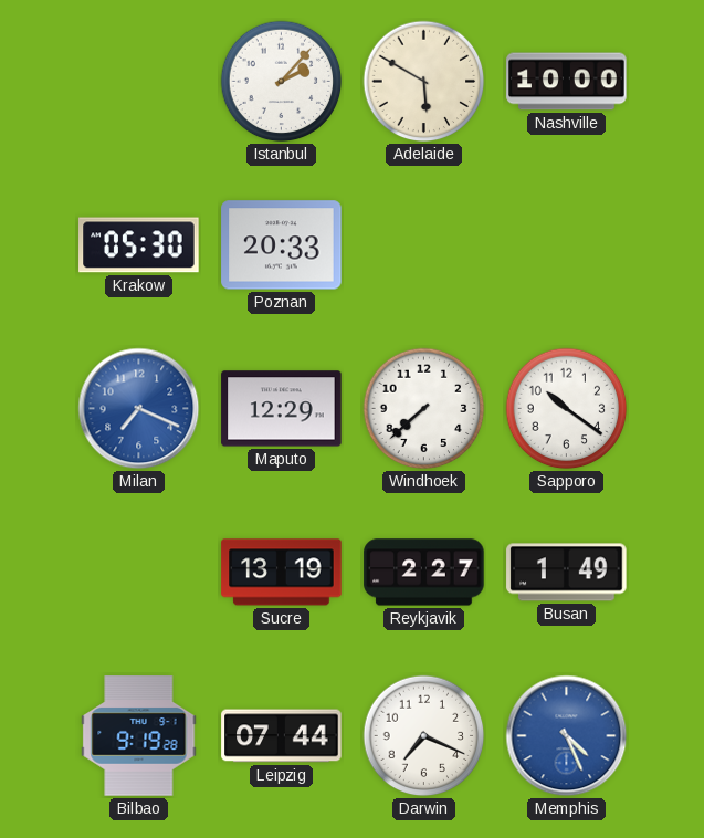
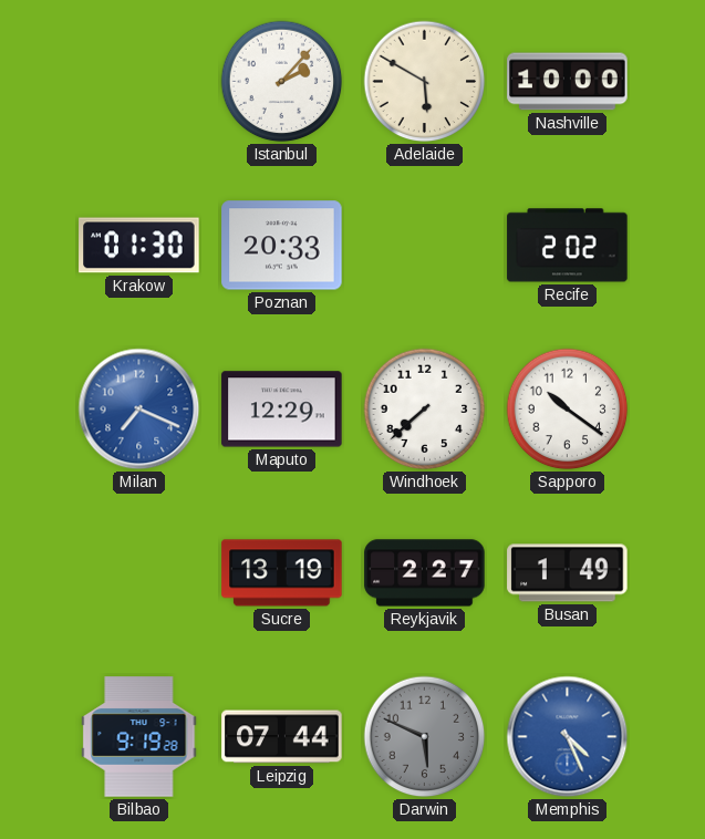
Krakow: 05:30 -> 01:30
Recife: none -> 2:02
Darwin: 7:19 -> 5:49
Darwin dial: white -> grey
